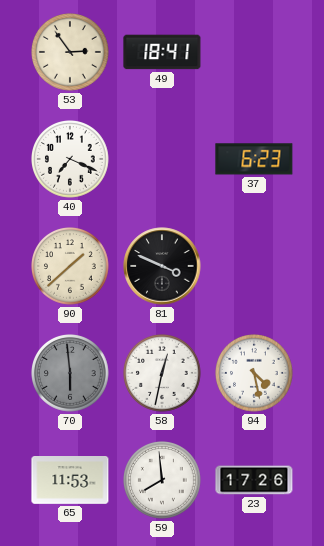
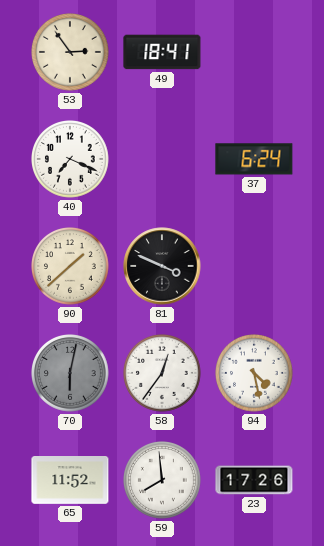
37: 6:23 -> 6:24
70: 5:59 -> 6:02
58: 12:32 -> 12:36
65: 11:53 -> 11:52
